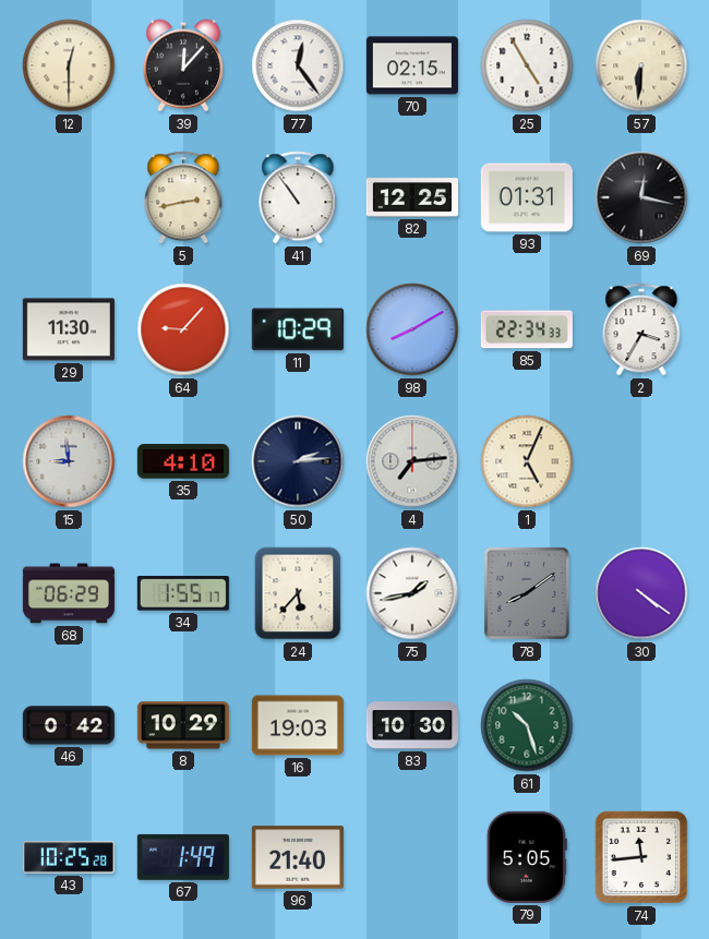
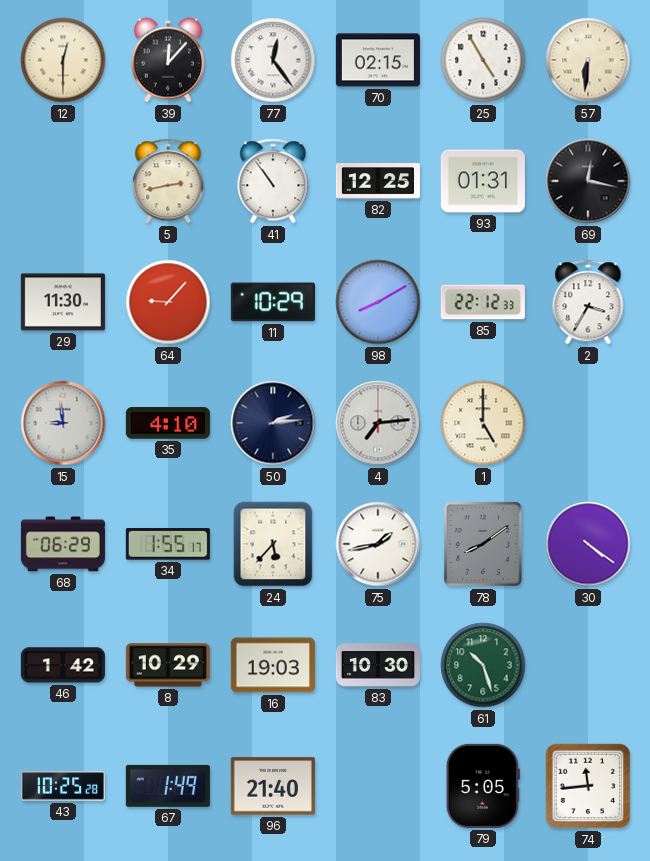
85: 22:34 -> 22:12
1: 5:04 -> 5:00
46: 0:42 -> 1:42
